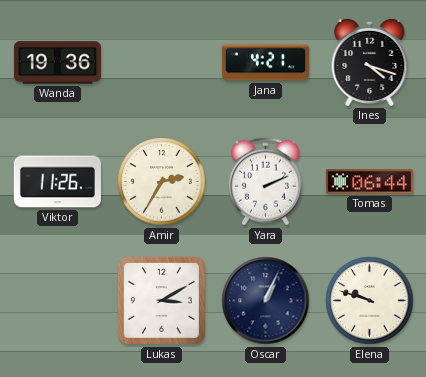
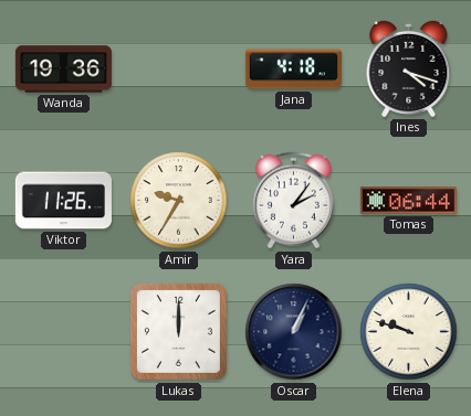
Jana: 4:21 -> 4:18
Amir: 2:35 -> 9:35
Yara: 2:11 -> 2:06
Lukas: 3:10 -> 12:00
